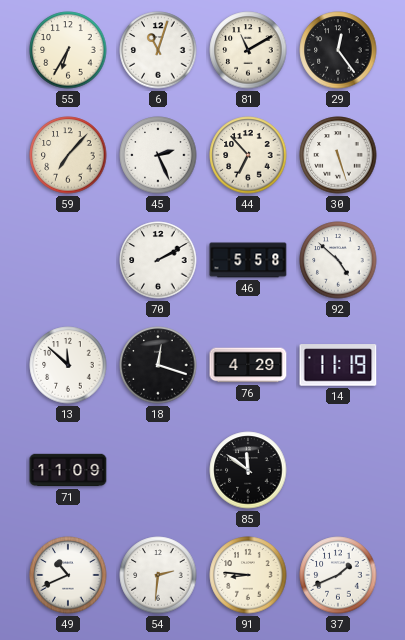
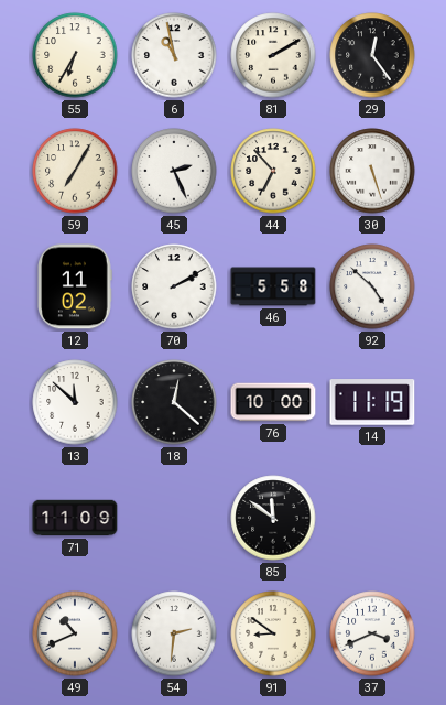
6: 11:03 -> 10:58
81: 11:10 -> 2:10
59: 7:07 -> 7:05
12: none -> 11:02
18: 12:18 -> 12:22
76: 4:29 -> 10:00
91: 8:46 -> 8:51
37: 1:41 -> 3:41
